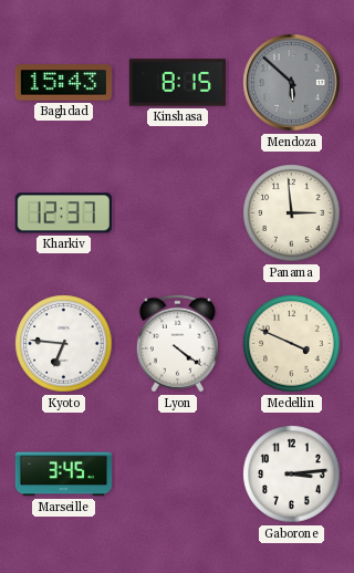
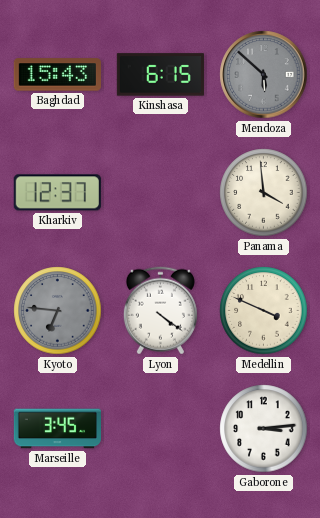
Kinshasa: 8:15 -> 6:15
Panama: 2:59 -> 3:59
Kyoto dial: white -> grey
